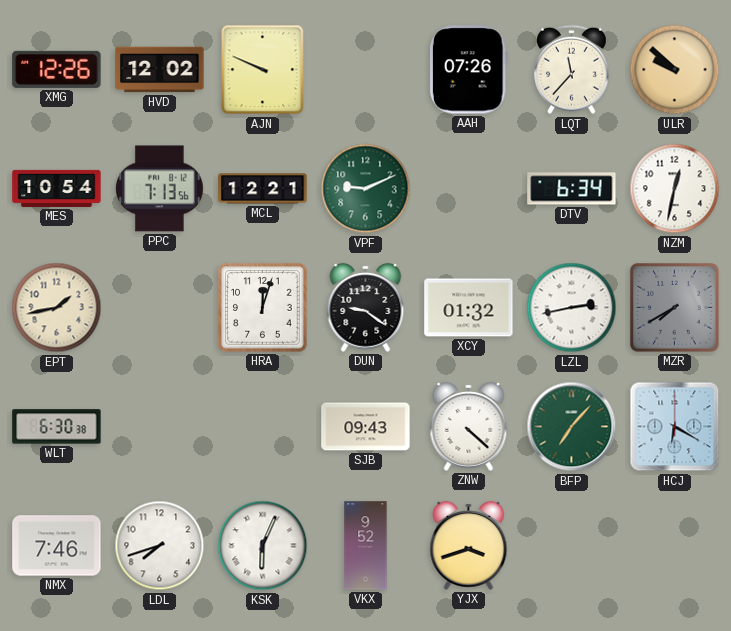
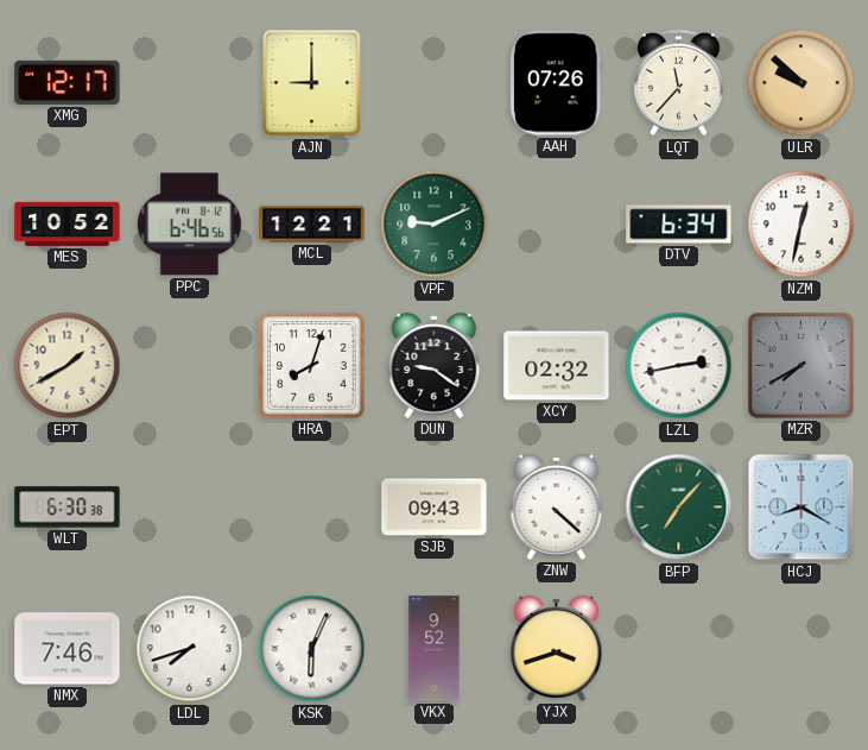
XMG: 12:26 -> 12:17
HVD: 12:02 -> none
AJN: 9:49 -> 9:00
MES: 10:54 -> 10:52
PPC: 7:13 -> 6:46
EPT: 1:43 -> 1:40
HRA: 12:03 -> 8:03
XCY: 01:32 -> 02:32
HCJ: 6:20 -> 8:20
